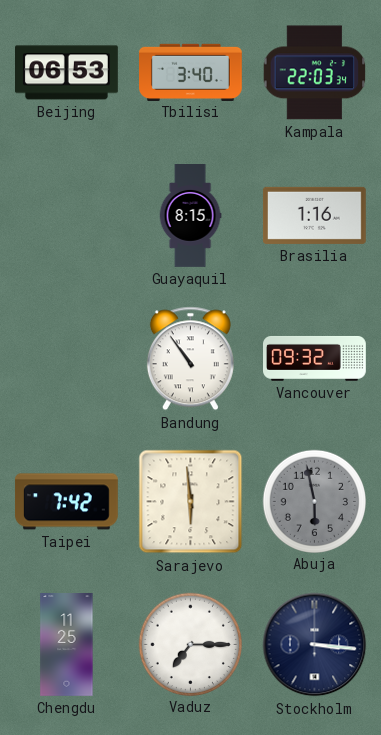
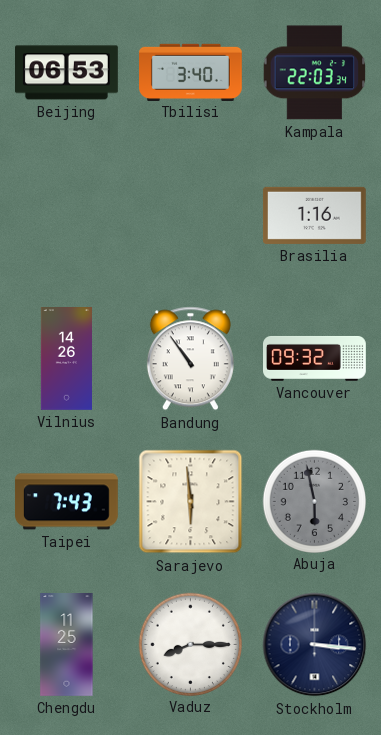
Guayaquil: 8:15 -> none
Vilnius: none -> 14:26
Taipei: 7:42 -> 7:43
Vaduz: 7:15 -> 8:15
